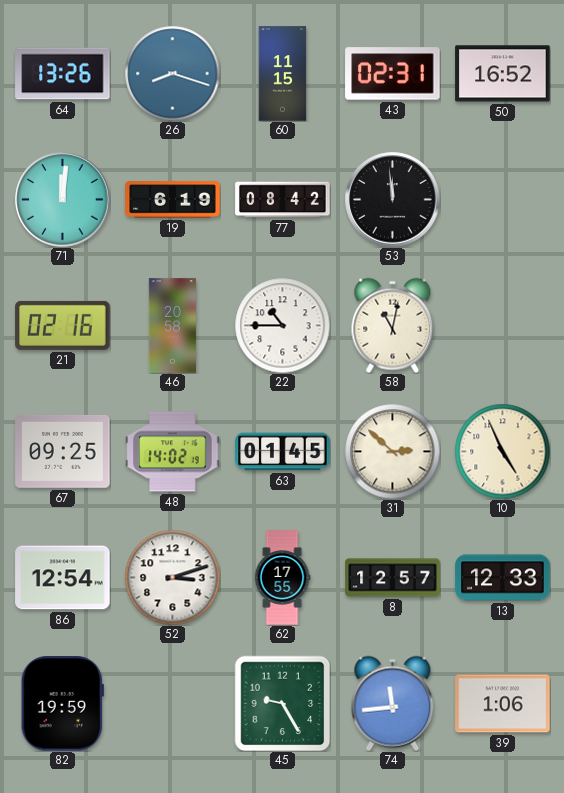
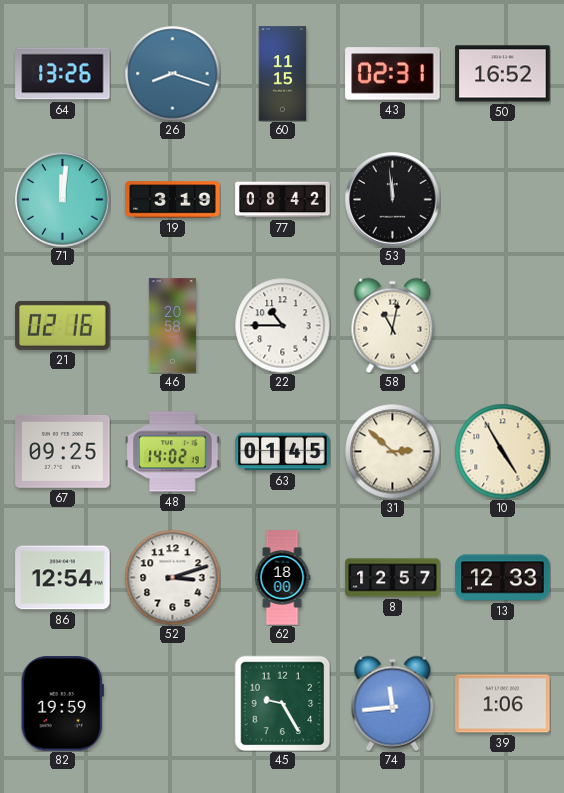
19: 6:19 -> 3:19
10: 4:56 -> 4:55
62: 17:55 -> 18:00
